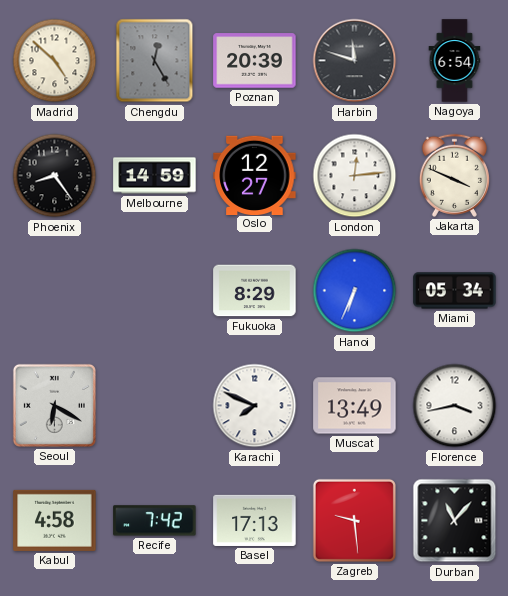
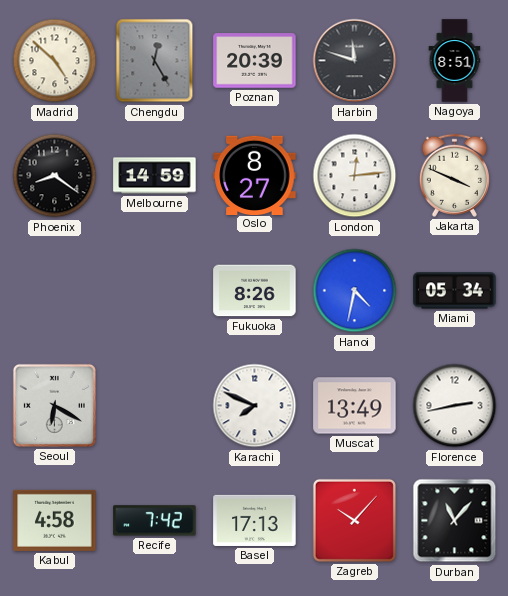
Nagoya: 6:54 -> 8:51
Phoenix: 8:24 -> 8:21
Oslo: 12:27 -> 8:27
Fukuoka: 8:29 -> 8:26
Hanoi: 6:34 -> 4:32
Florence: 3:43 -> 2:43
Zagreb: 9:29 -> 10:07
